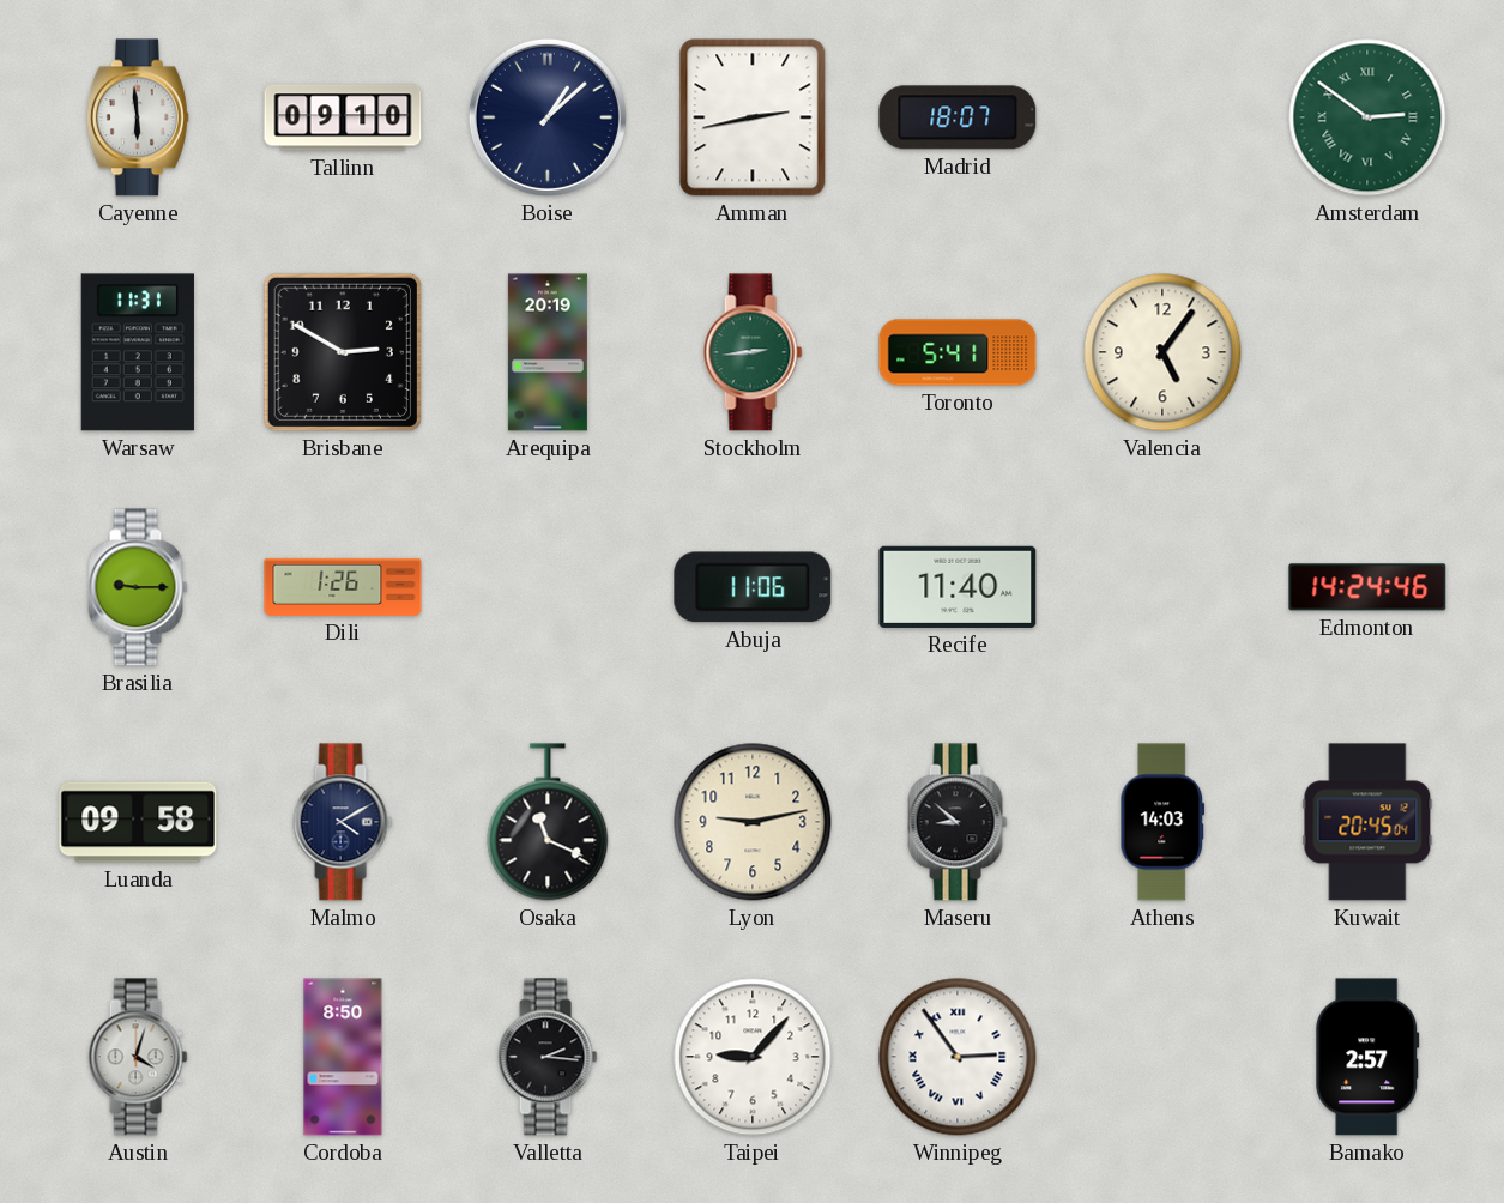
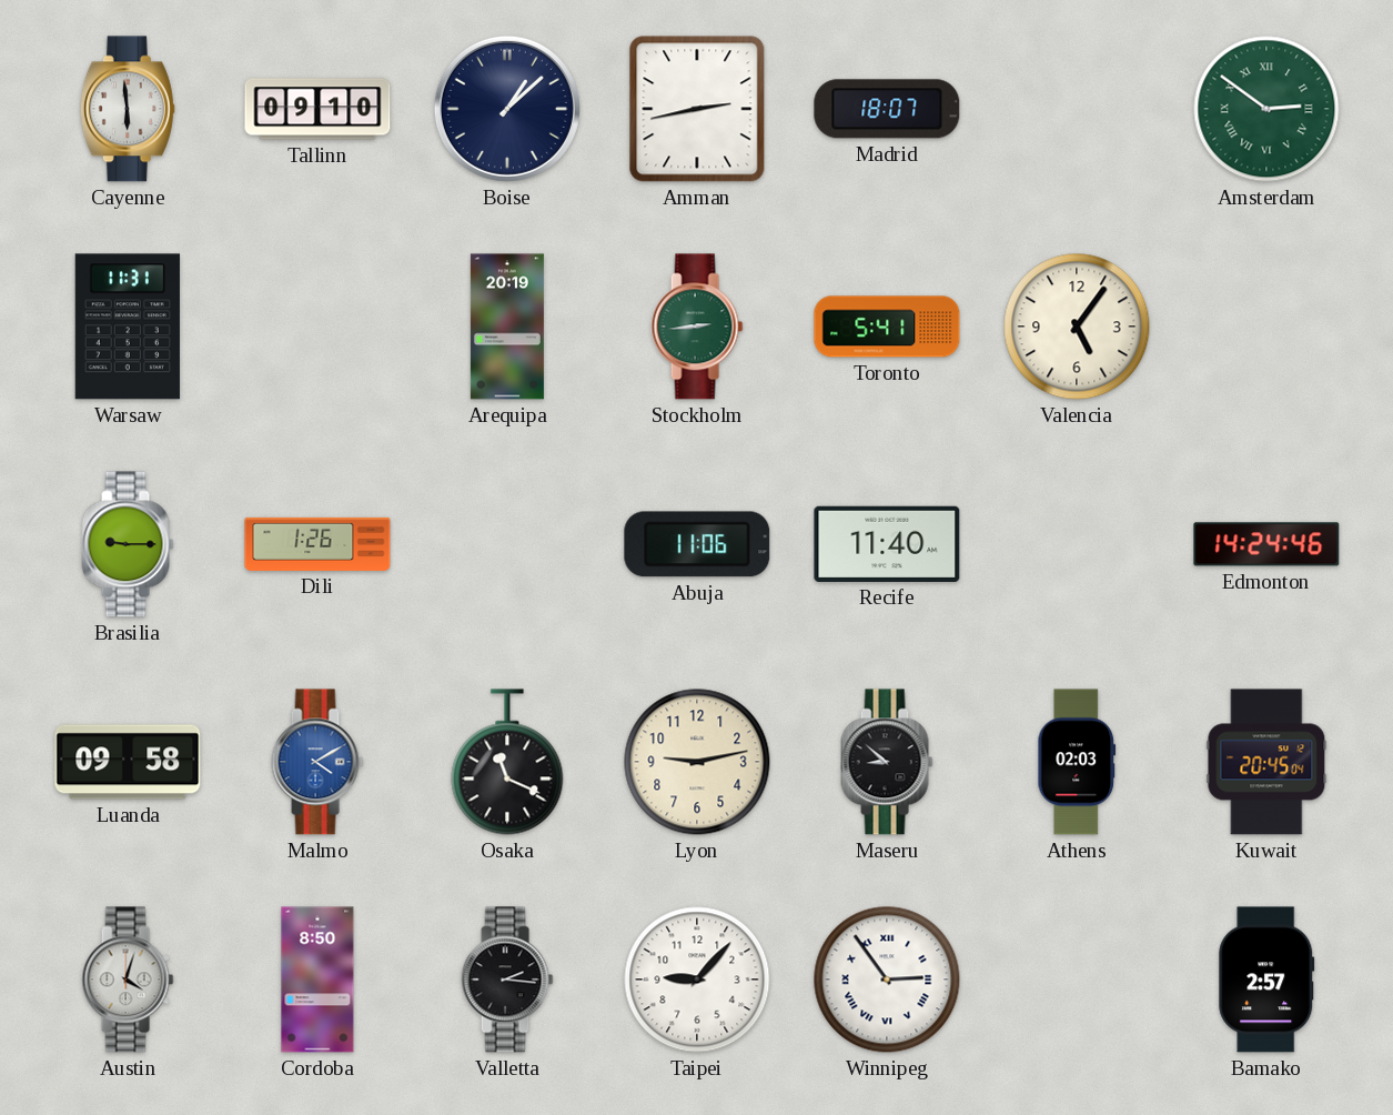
Brisbane: 2:50 -> none
Malmo dial: navy -> blue
Athens: 14:03 -> 02:03
